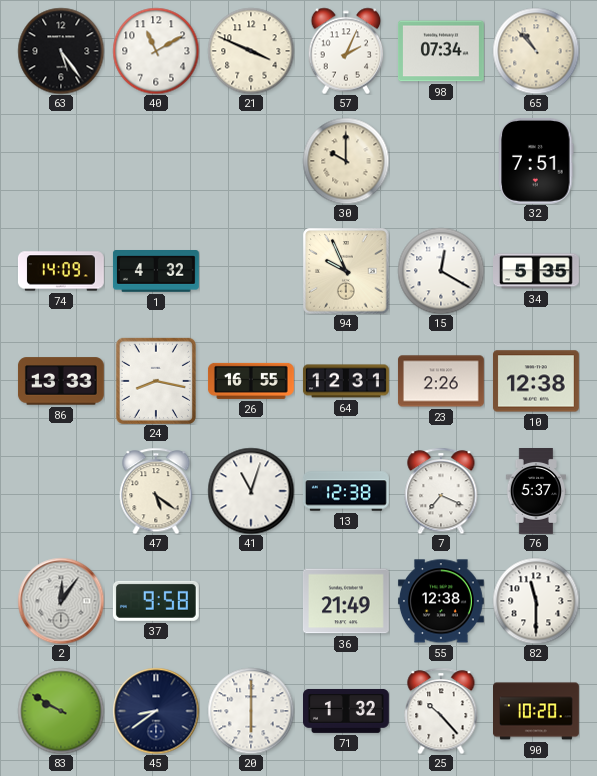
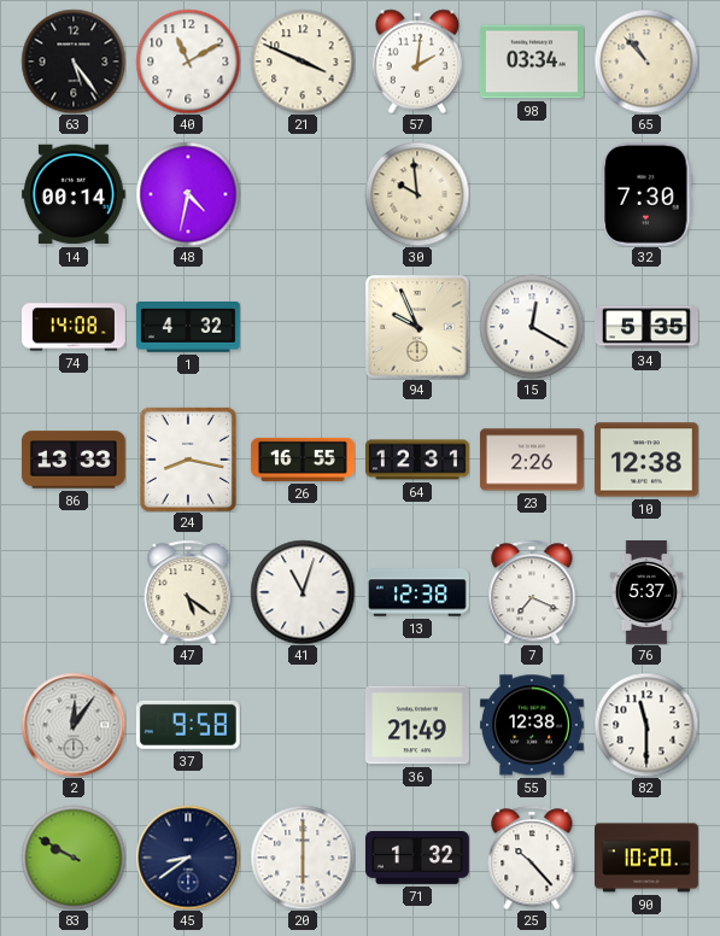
57: 2:04 -> 2:01
98: 07:34 -> 03:34
14: none -> 00:14
48: none -> 4:32
30: 10:00 -> 9:59
32: 7:51 -> 7:30
74: 14:09 -> 14:08
